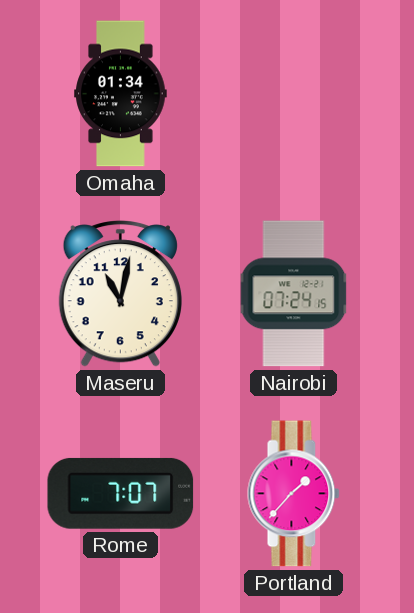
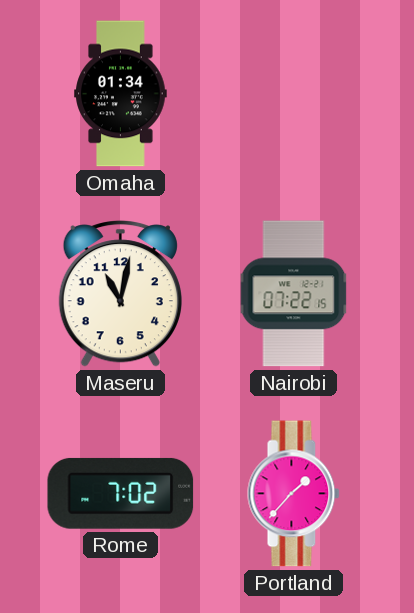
Nairobi: 07:24 -> 07:22
Rome: 7:07 -> 7:02
